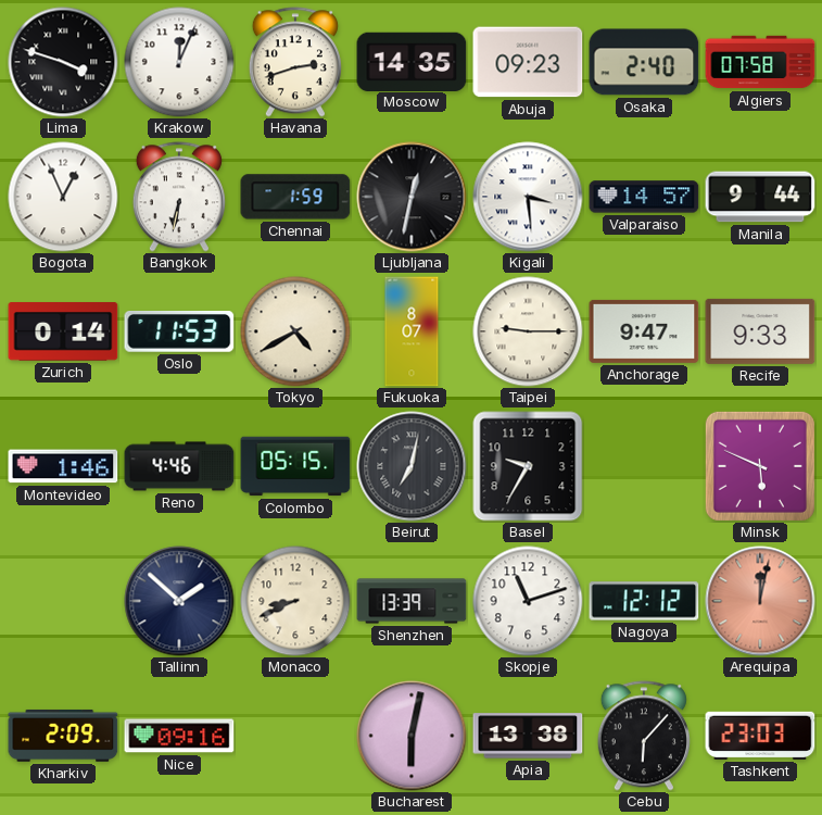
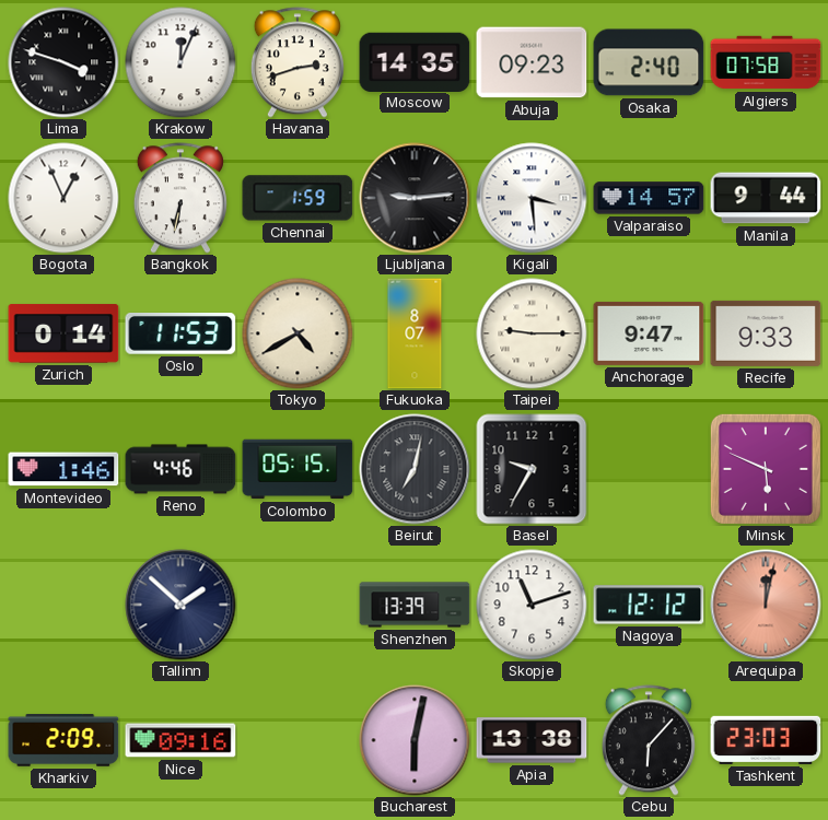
Ljubljana: 12:32 -> 9:14
Monaco: 8:41 -> none
